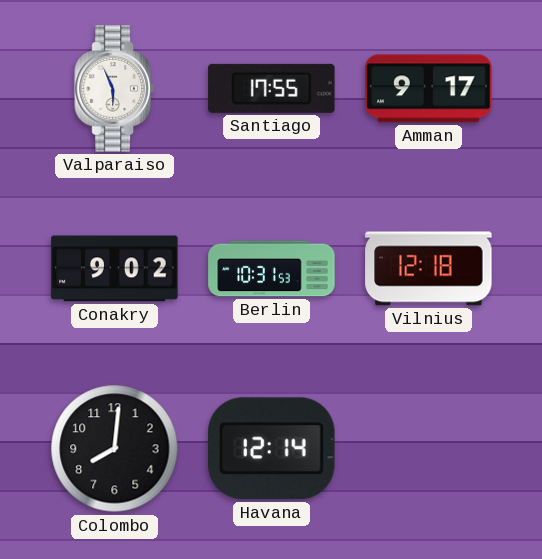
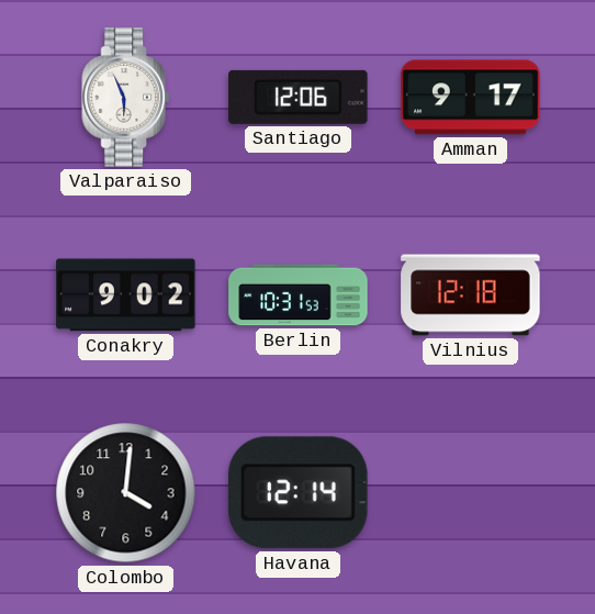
Santiago: 17:55 -> 12:06
Colombo: 8:01 -> 4:01
